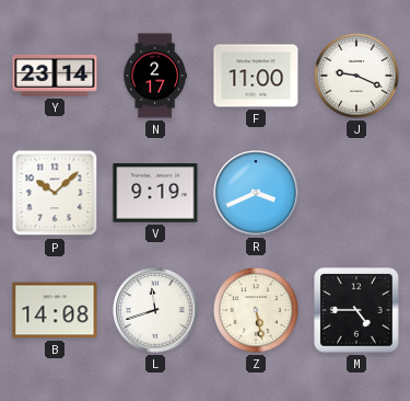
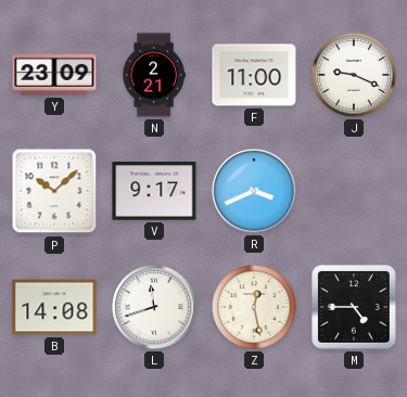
Y: 23:14 -> 23:09
N: 2:17 -> 2:21
V: 9:19 -> 9:17
Z: 5:28 -> 12:28
